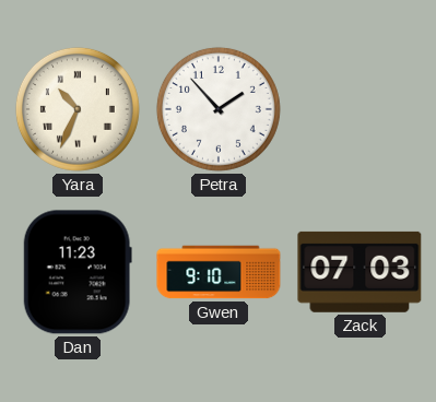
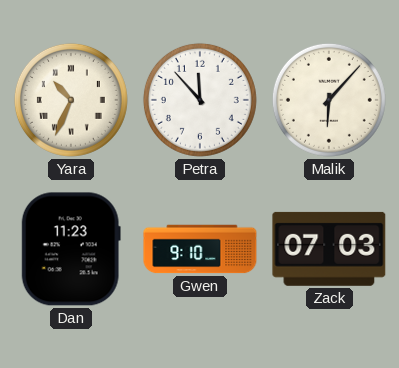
Petra: 1:53 -> 11:53
Malik: none -> 6:07
